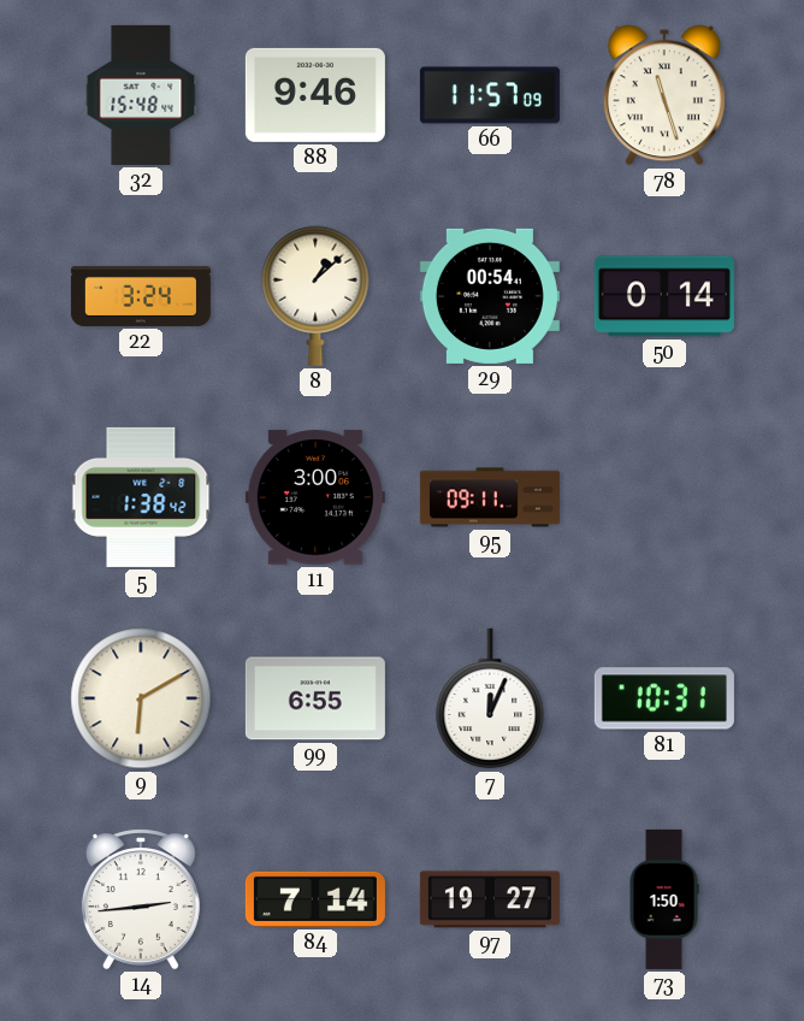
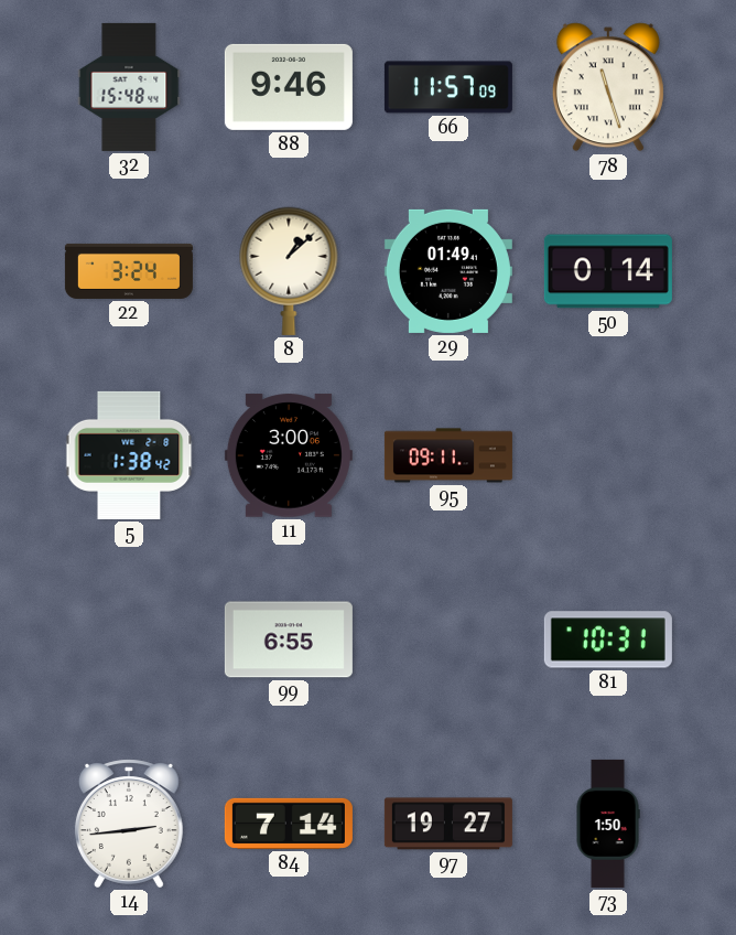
29: 00:54 -> 01:49
9: 6:10 -> none
7: 12:04 -> none
